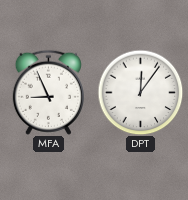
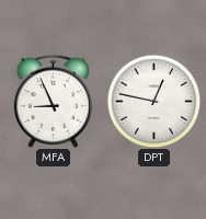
DPT: 12:06 -> 12:47
